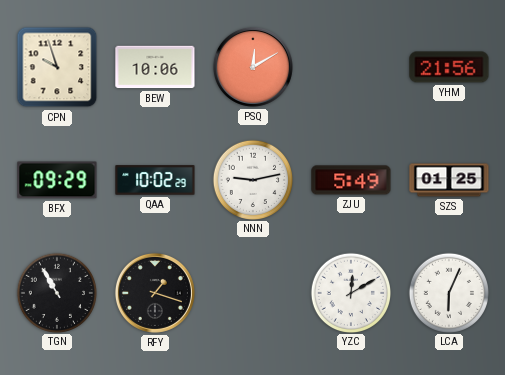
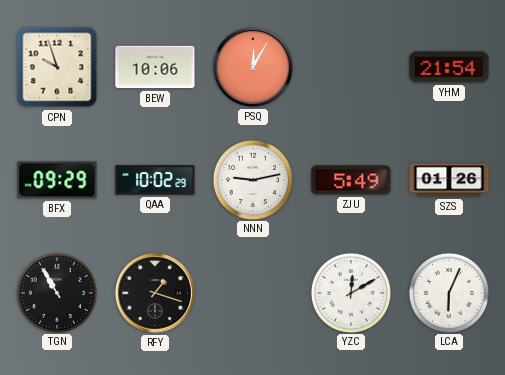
PSQ: 12:10 -> 12:05
YHM: 21:56 -> 21:54
SZS: 01:25 -> 01:26
